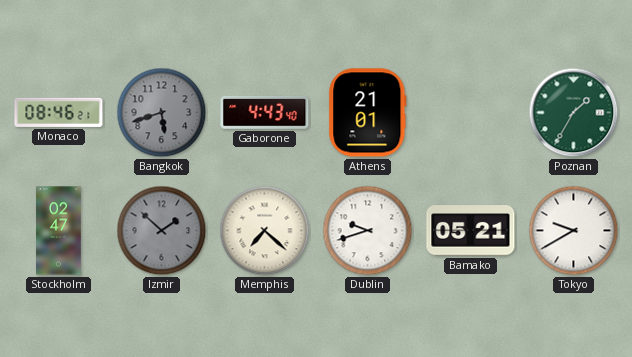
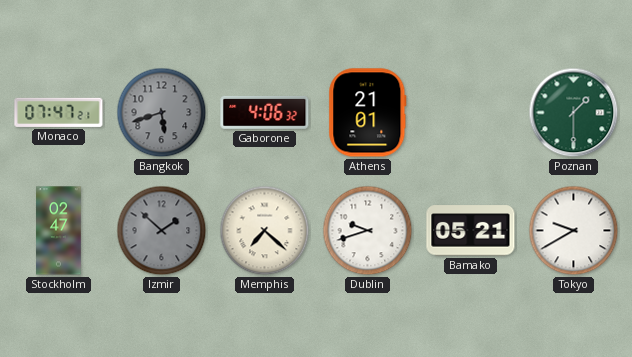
Monaco: 08:46 -> 07:47
Gaborone: 4:43 -> 4:06
Poznan: 1:35 -> 1:30
